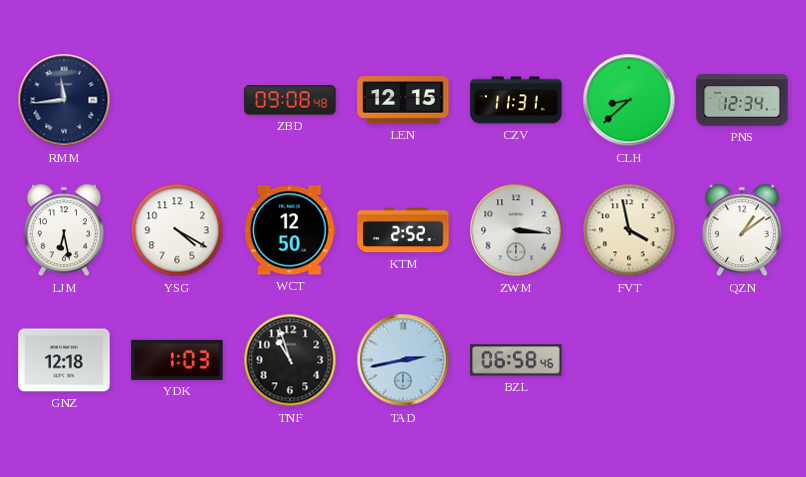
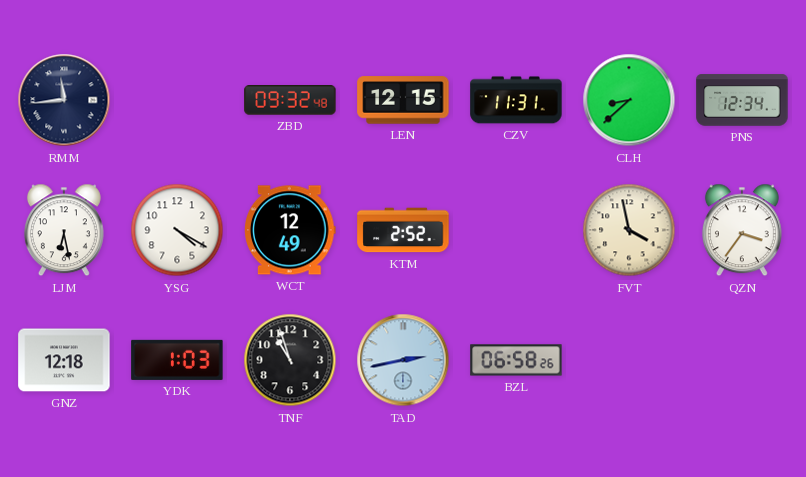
ZBD: 09:08 -> 09:32
WCT: 12:50 -> 12:49
ZWM: 3:16 -> none
QZN: 1:09 -> 3:36
BZL: 06:58:46 -> 06:58:26
